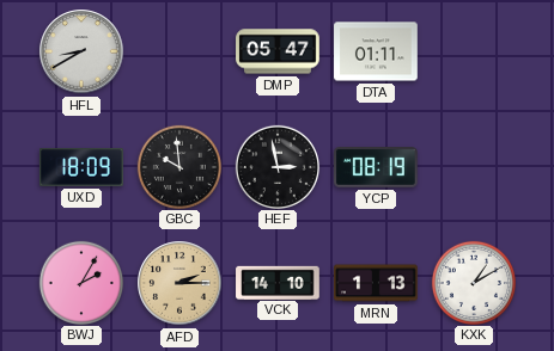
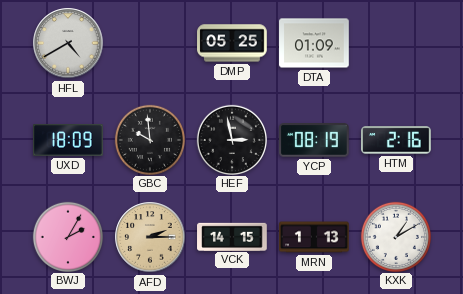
HFL: 8:40 -> 4:40
DMP: 05:47 -> 05:25
DTA: 01:11 -> 01:09
HTM: none -> 2:16
VCK: 14:10 -> 14:15
